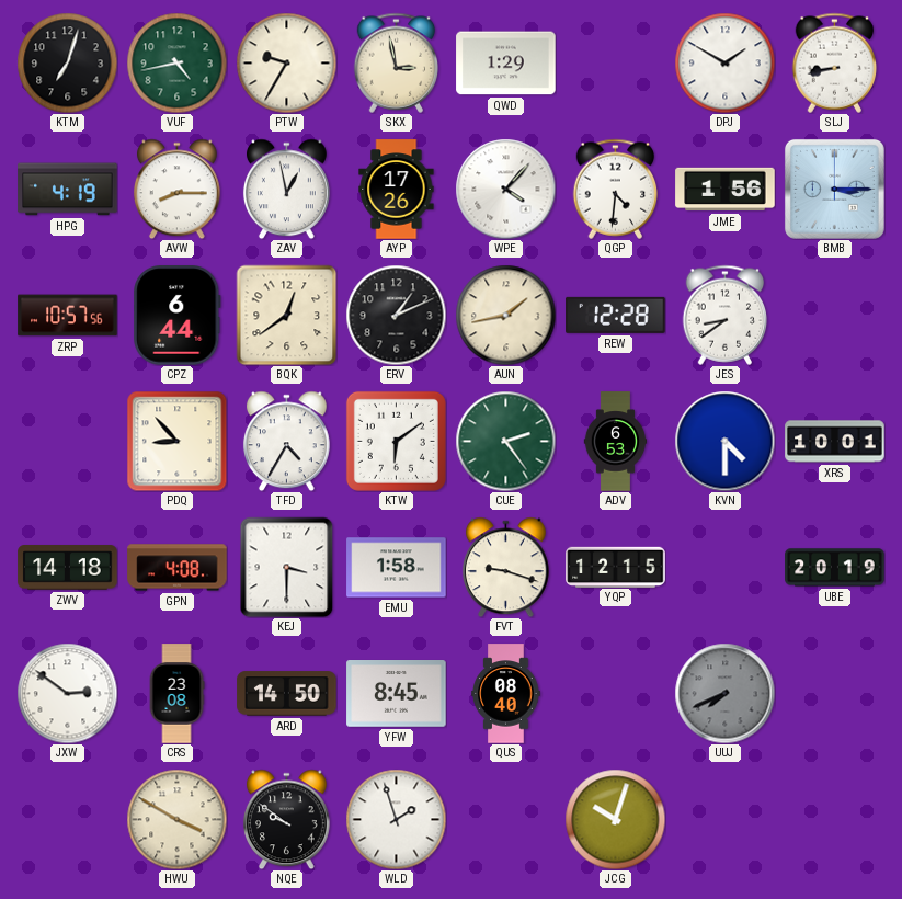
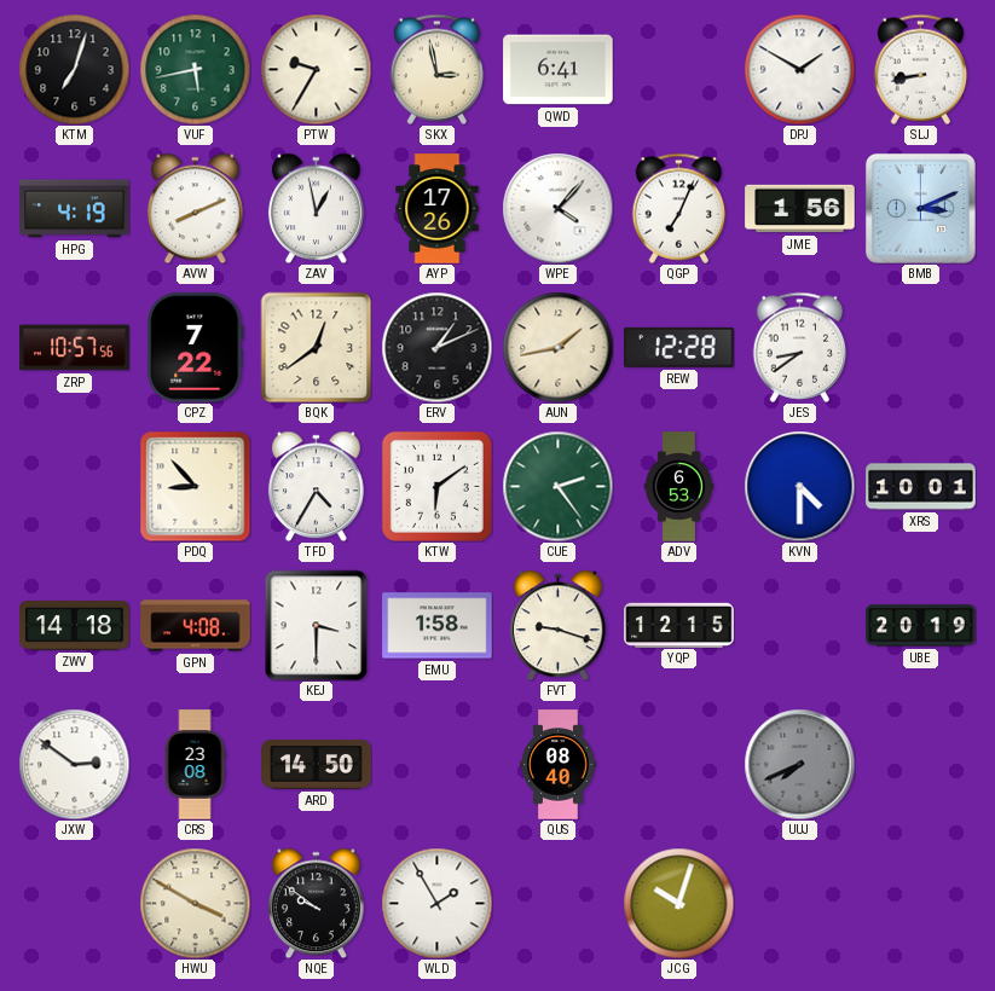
VUF: 4:43 -> 5:43
QWD: 1:29 -> 6:41
AVW: 8:15 -> 8:11
QGP: 4:31 -> 7:04
BMB: 3:15 -> 3:11
CPZ: 6:44 -> 7:22
YFW: 8:45 -> none
WLD: 1:57 -> 1:55
